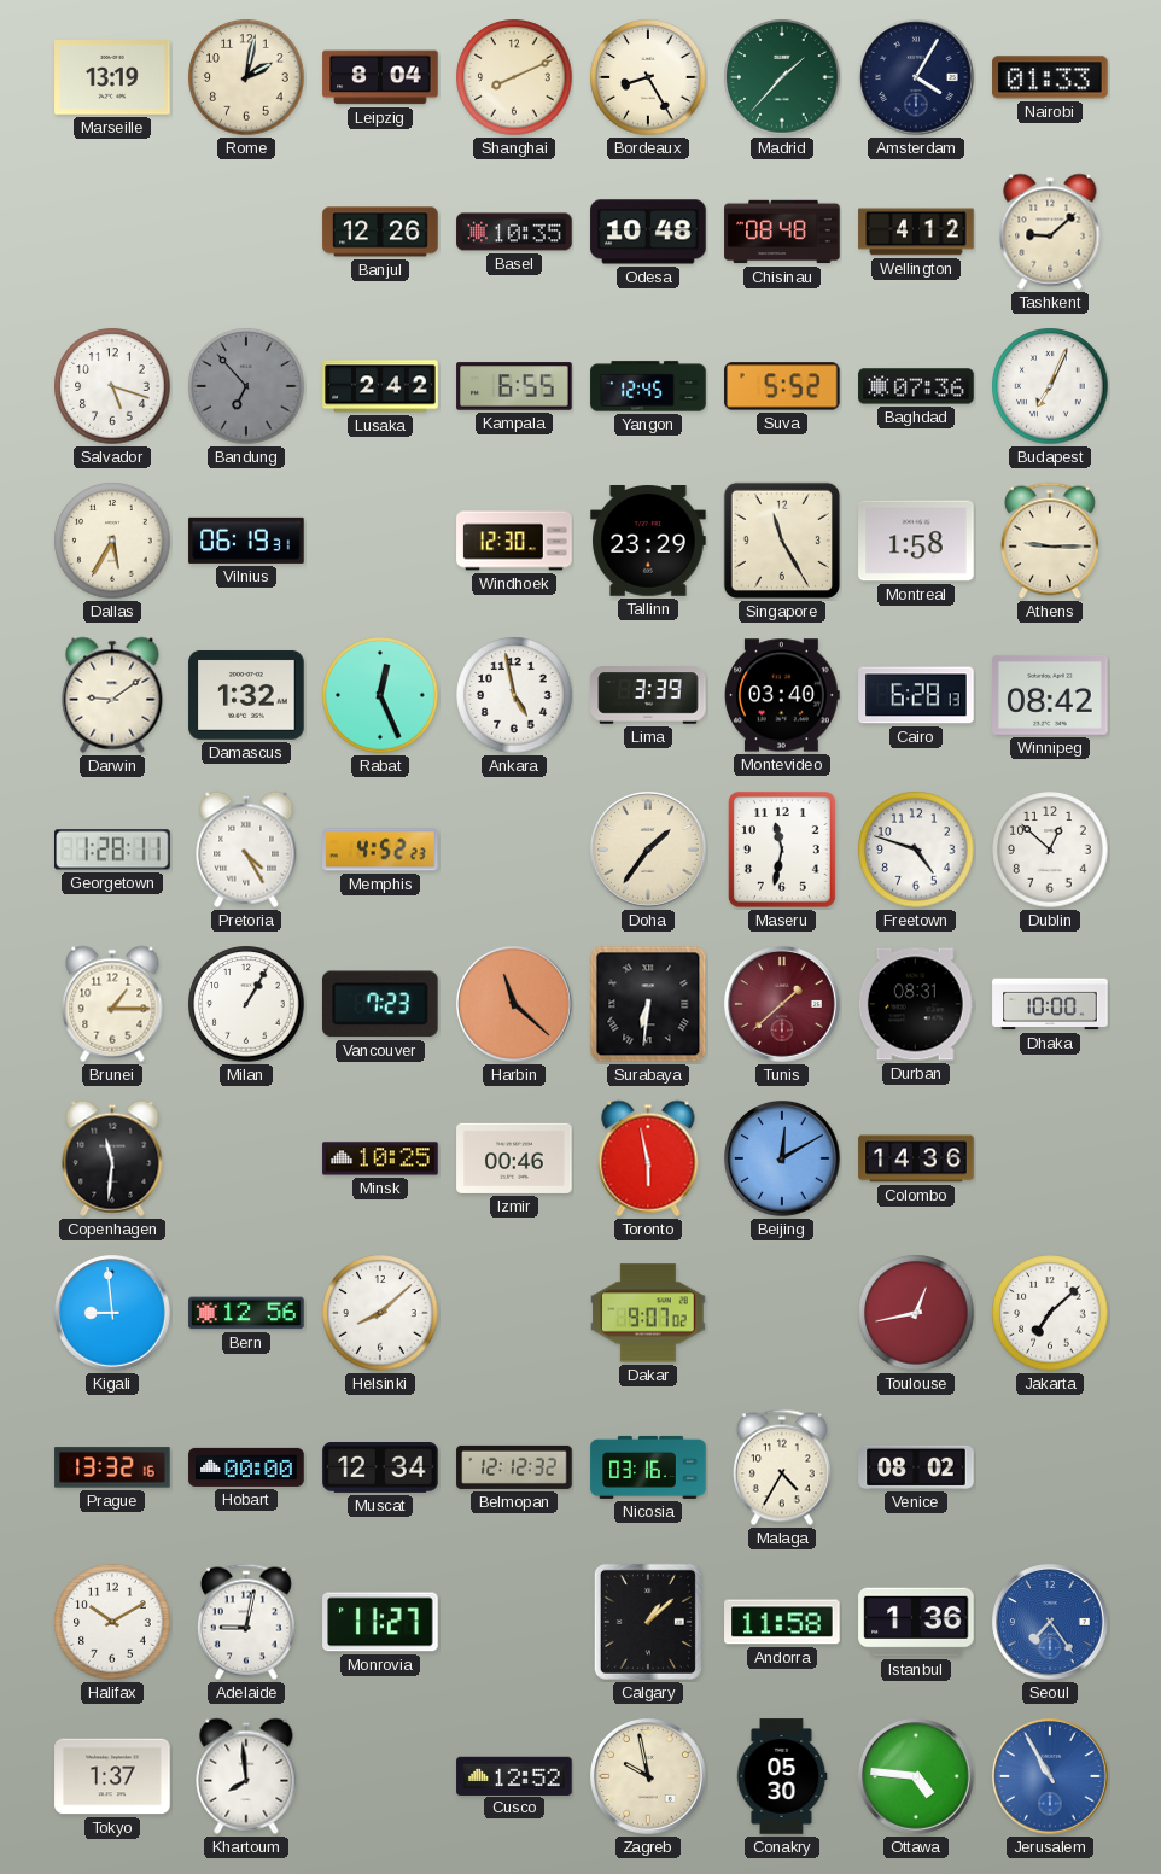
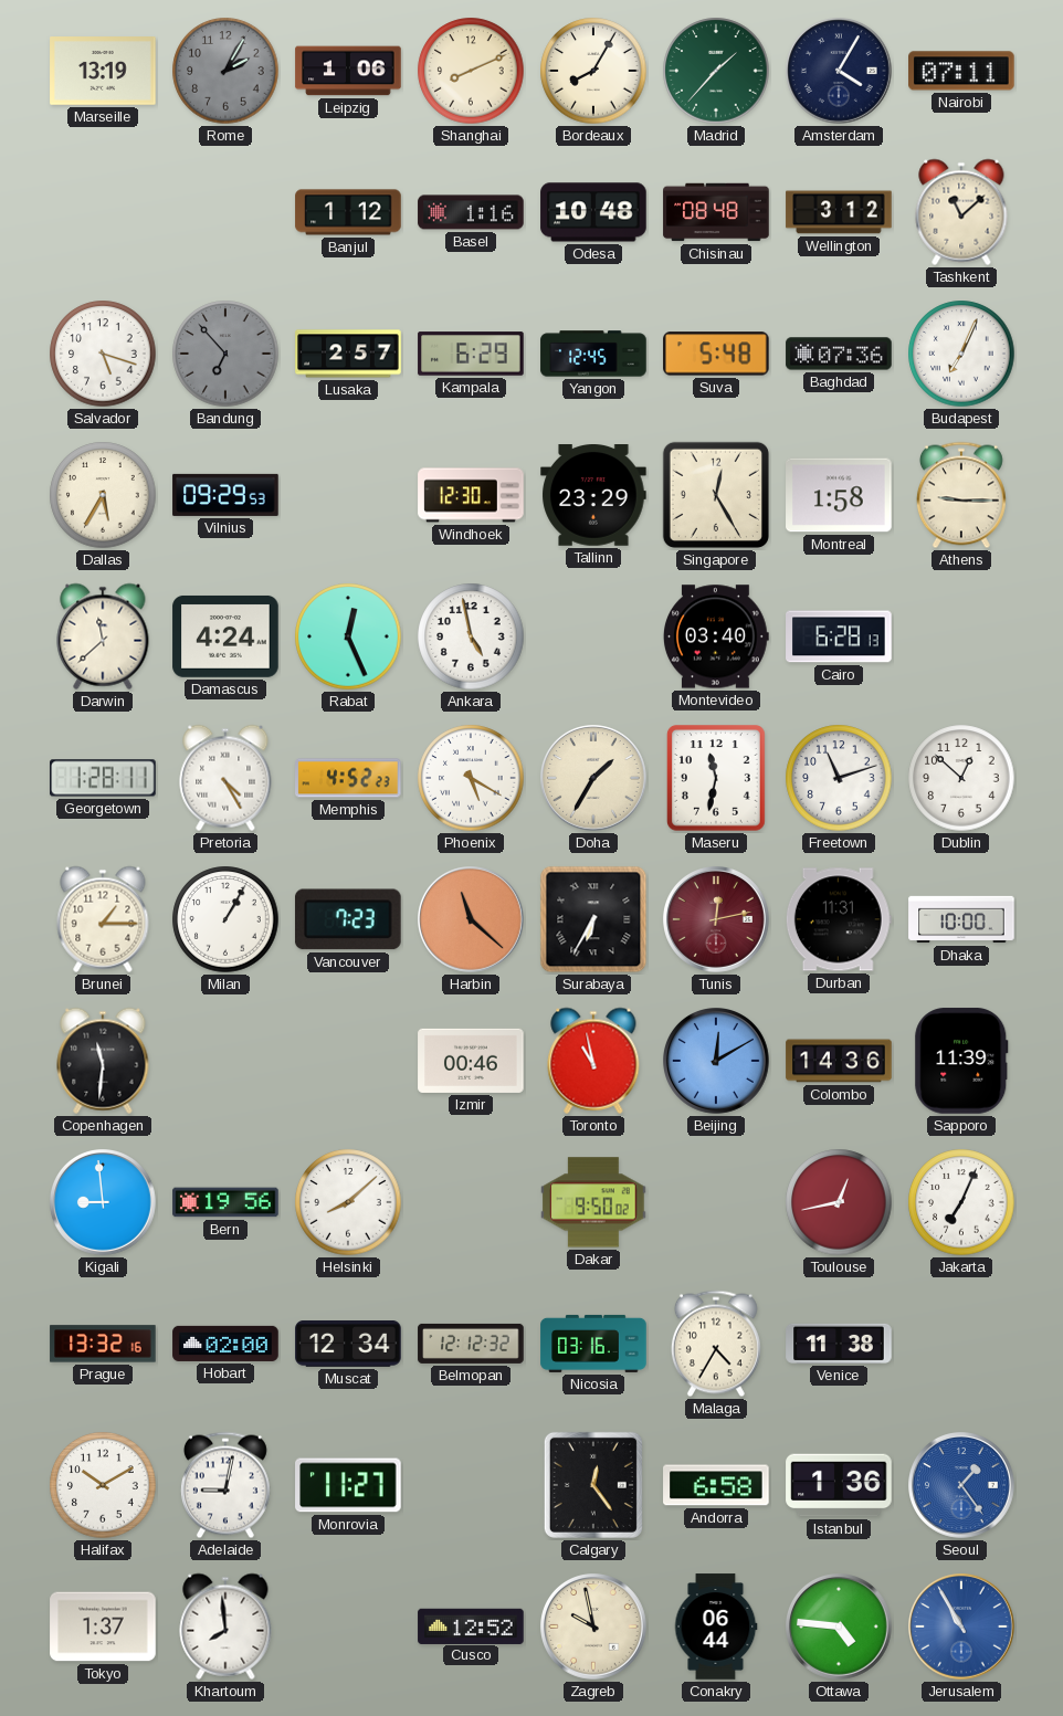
Rome: 2:02 -> 2:05
Rome dial: cream -> grey
Leipzig: 8:04 -> 1:06
Bordeaux: 8:25 -> 8:05
Nairobi: 01:33 -> 07:11
Banjul: 12:26 -> 1:12
Basel: 10:35 -> 1:16
Wellington: 4:12 -> 3:12
Tashkent: 9:08 -> 11:08
Lusaka: 2:42 -> 2:57
Kampala: 6:55 -> 6:29
Suva: 5:52 -> 5:48
Vilnius: 06:19 -> 09:29
Singapore: 11:25 -> 12:25
Darwin: 9:09 -> 11:38
Damascus: 1:32 -> 4:24
Lima: 3:39 -> none
Winnipeg: 08:42 -> none
Phoenix: none -> 5:20
Doha: 1:36 -> 1:35
Freetown: 4:48 -> 11:12
Surabaya: 6:31 -> 6:35
Tunis: 1:38 -> 12:13
Durban: 08:31 -> 11:31
Minsk: 10:25 -> none
Toronto: 5:58 -> 10:58
Sapporo: none -> 11:39
Bern: 12:56 -> 19:56
Dakar: 9:07 -> 9:50
Jakarta: 7:08 -> 7:04
Hobart: 00:00 -> 02:00
Venice: 08:02 -> 11:38
Calgary: 1:08 -> 12:24
Andorra: 11:58 -> 6:58
Seoul: 7:24 -> 1:24
Conakry: 05:30 -> 06:44
